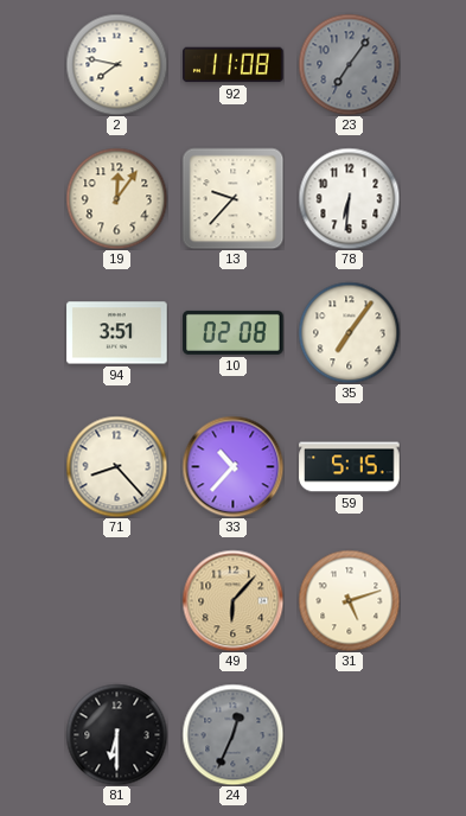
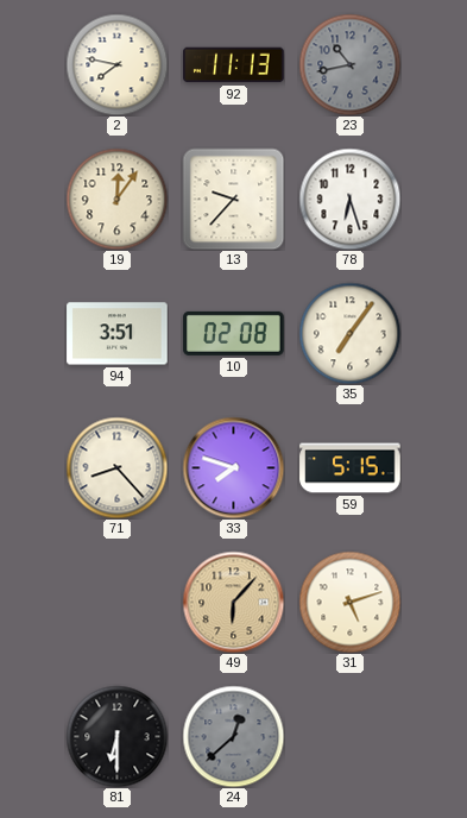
92: 11:08 -> 11:13
23: 7:06 -> 10:43
78: 6:31 -> 6:27
33: 10:37 -> 7:48
24: 12:34 -> 12:38
